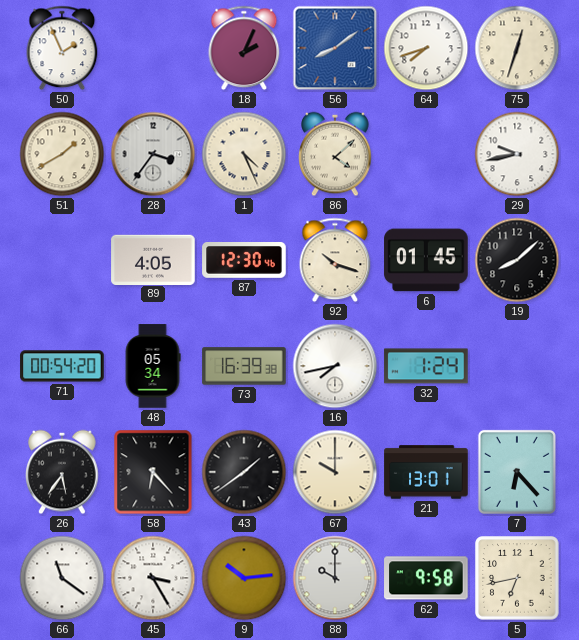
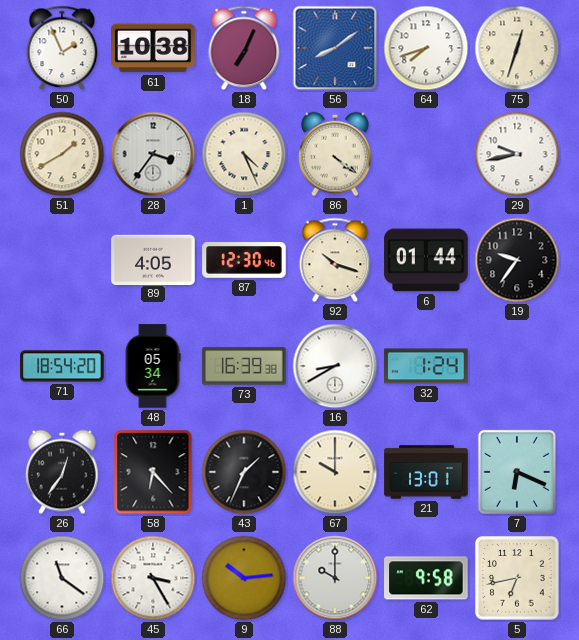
61: none -> 10:38
18: 2:04 -> 7:04
86: 4:08 -> 4:21
6: 01:45 -> 01:44
19: 8:08 -> 9:36
71: 00:54 -> 18:54
16: 7:43 -> 8:40
26: 5:36 -> 12:36
43: 1:39 -> 1:34
7: 6:23 -> 6:19
